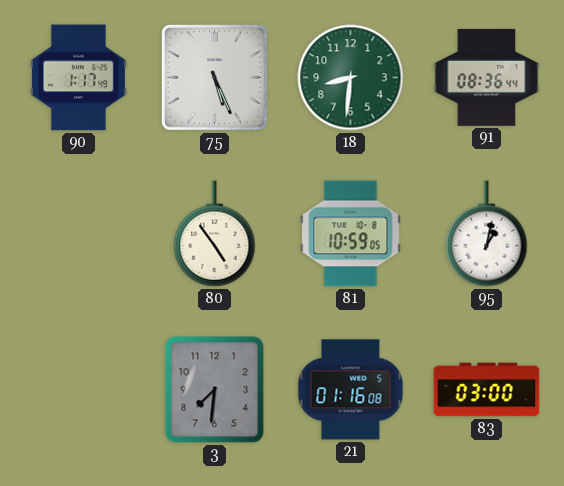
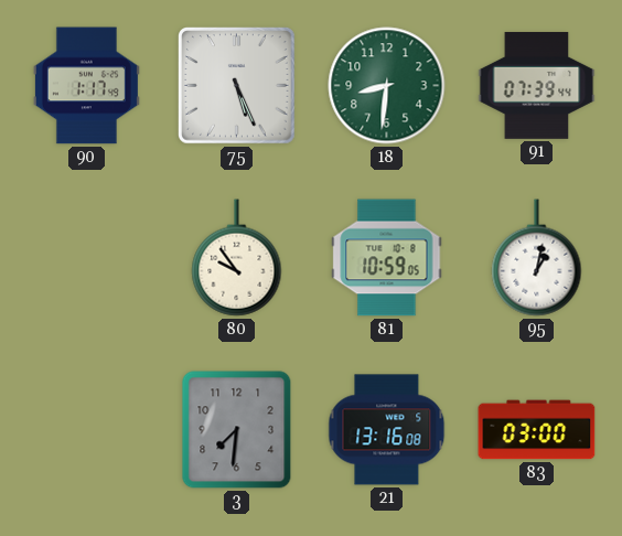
91: 08:36 -> 07:39
80: 4:54 -> 9:54
21: 01:16 -> 13:16
